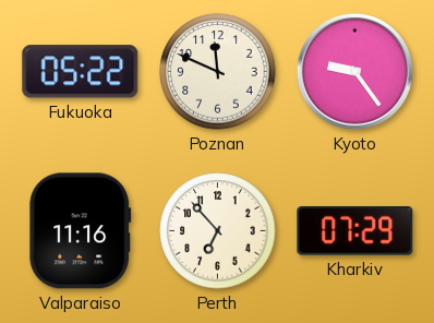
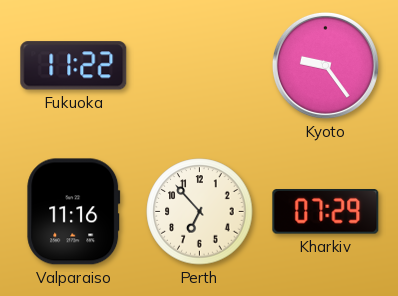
Fukuoka: 05:22 -> 11:22
Poznan: 11:49 -> none
